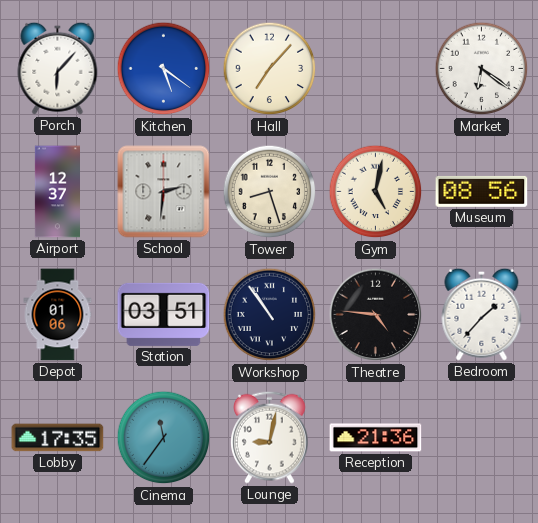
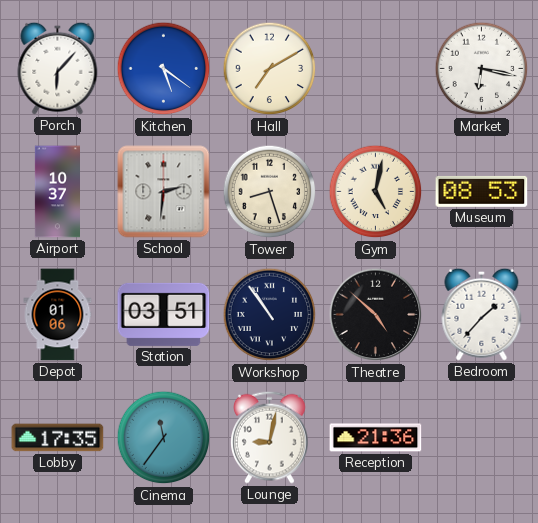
Hall: 7:07 -> 7:10
Market: 6:21 -> 6:17
Airport: 12:37 -> 10:37
Museum: 08:56 -> 08:53
Theatre: 4:46 -> 4:52
